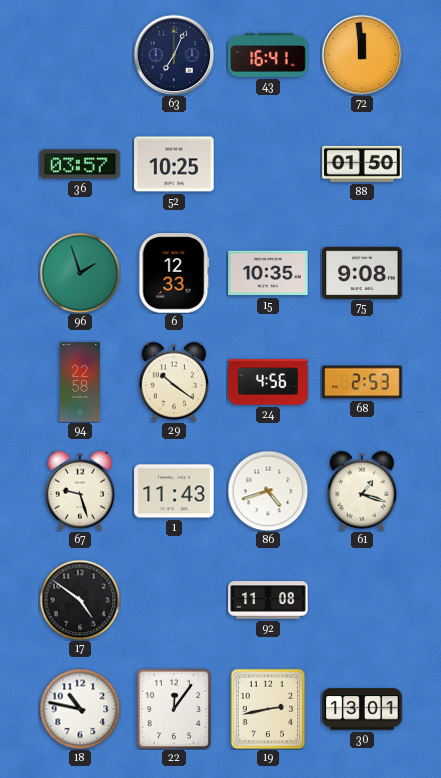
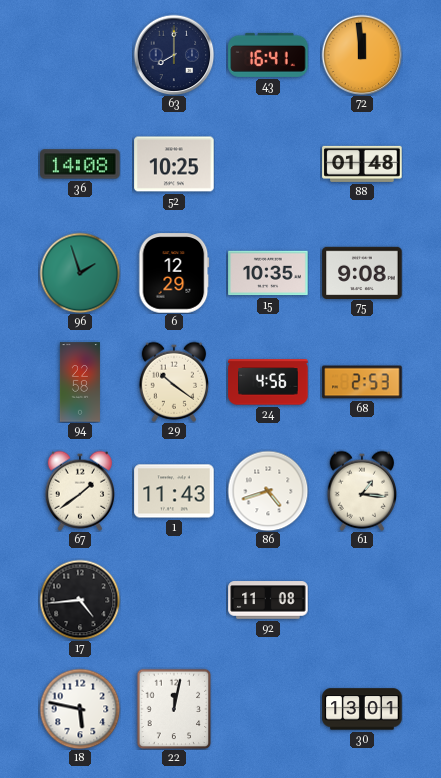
63: 7:04 -> 8:00
36: 03:57 -> 14:08
88: 01:50 -> 01:48
6: 12:33 -> 12:29
67: 9:27 -> 1:39
61: 1:18 -> 1:16
17: 4:51 -> 4:44
18: 10:47 -> 5:47
22: 12:06 -> 12:02
19: 2:43 -> none
